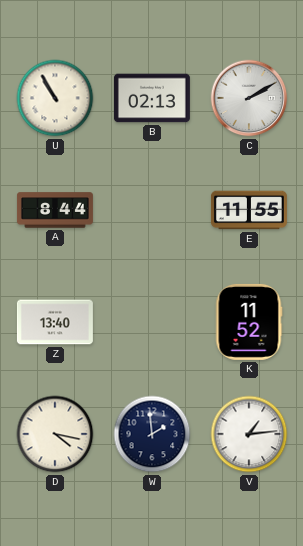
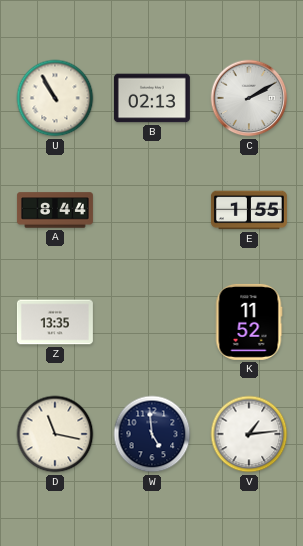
E: 11:55 -> 1:55
Z: 13:40 -> 13:35
D: 4:17 -> 11:17
W: 1:59 -> 4:59
